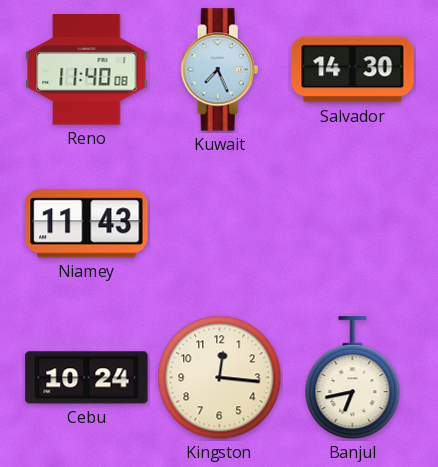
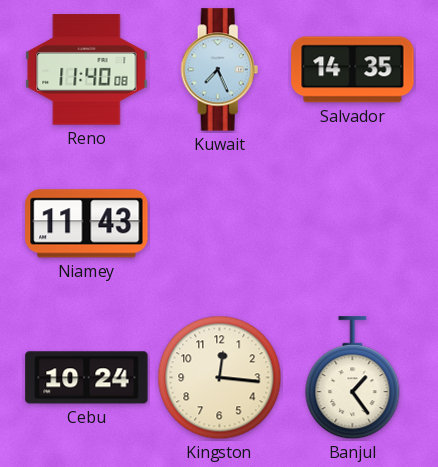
Salvador: 14:30 -> 14:35
Banjul: 6:43 -> 1:24
